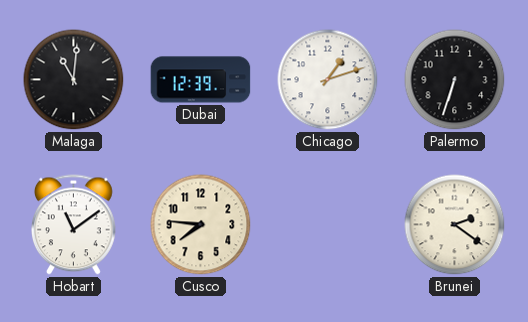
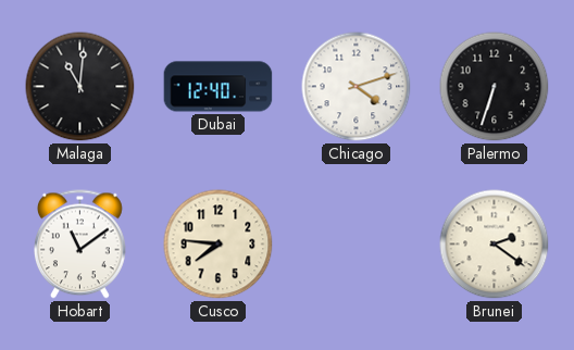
Dubai: 12:39 -> 12:40
Chicago: 1:12 -> 4:12
